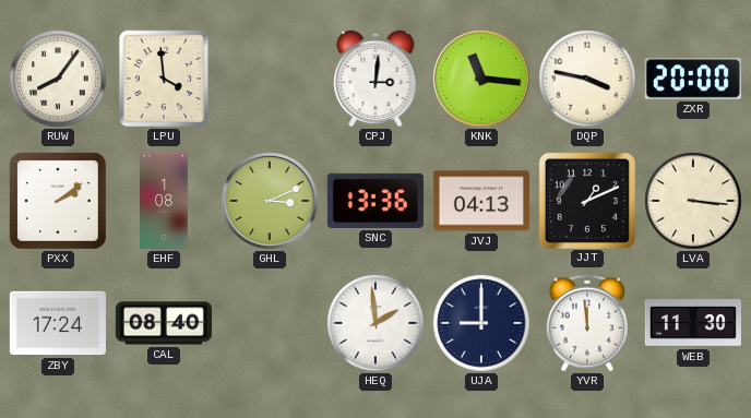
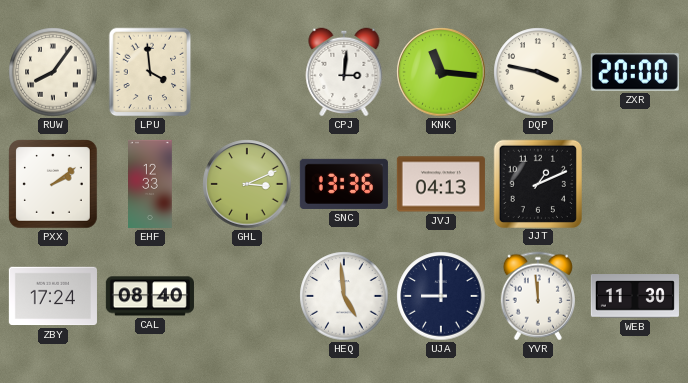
EHF: 1:08 -> 12:33
LVA: 3:16 -> none
HEQ: 1:59 -> 4:59
